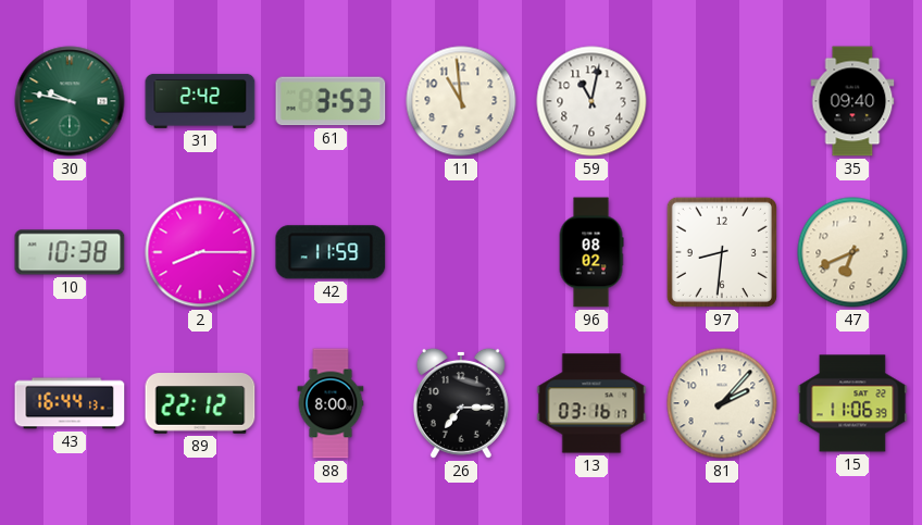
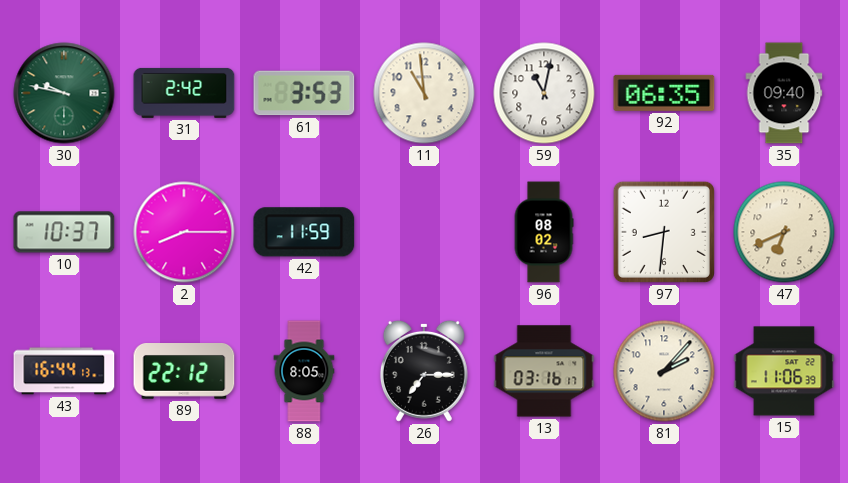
92: none -> 06:35
10: 10:38 -> 10:37
88: 8:00 -> 8:05
